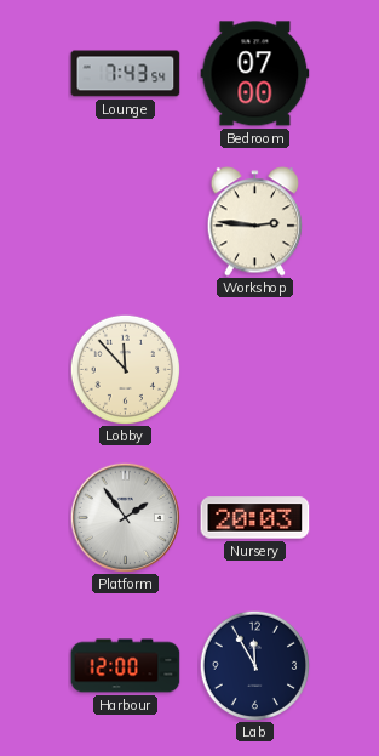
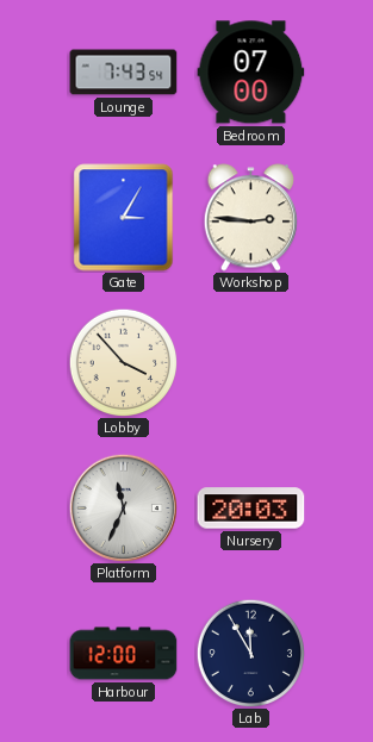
Gate: none -> 3:05
Lobby: 11:53 -> 3:53
Platform: 1:54 -> 11:34
